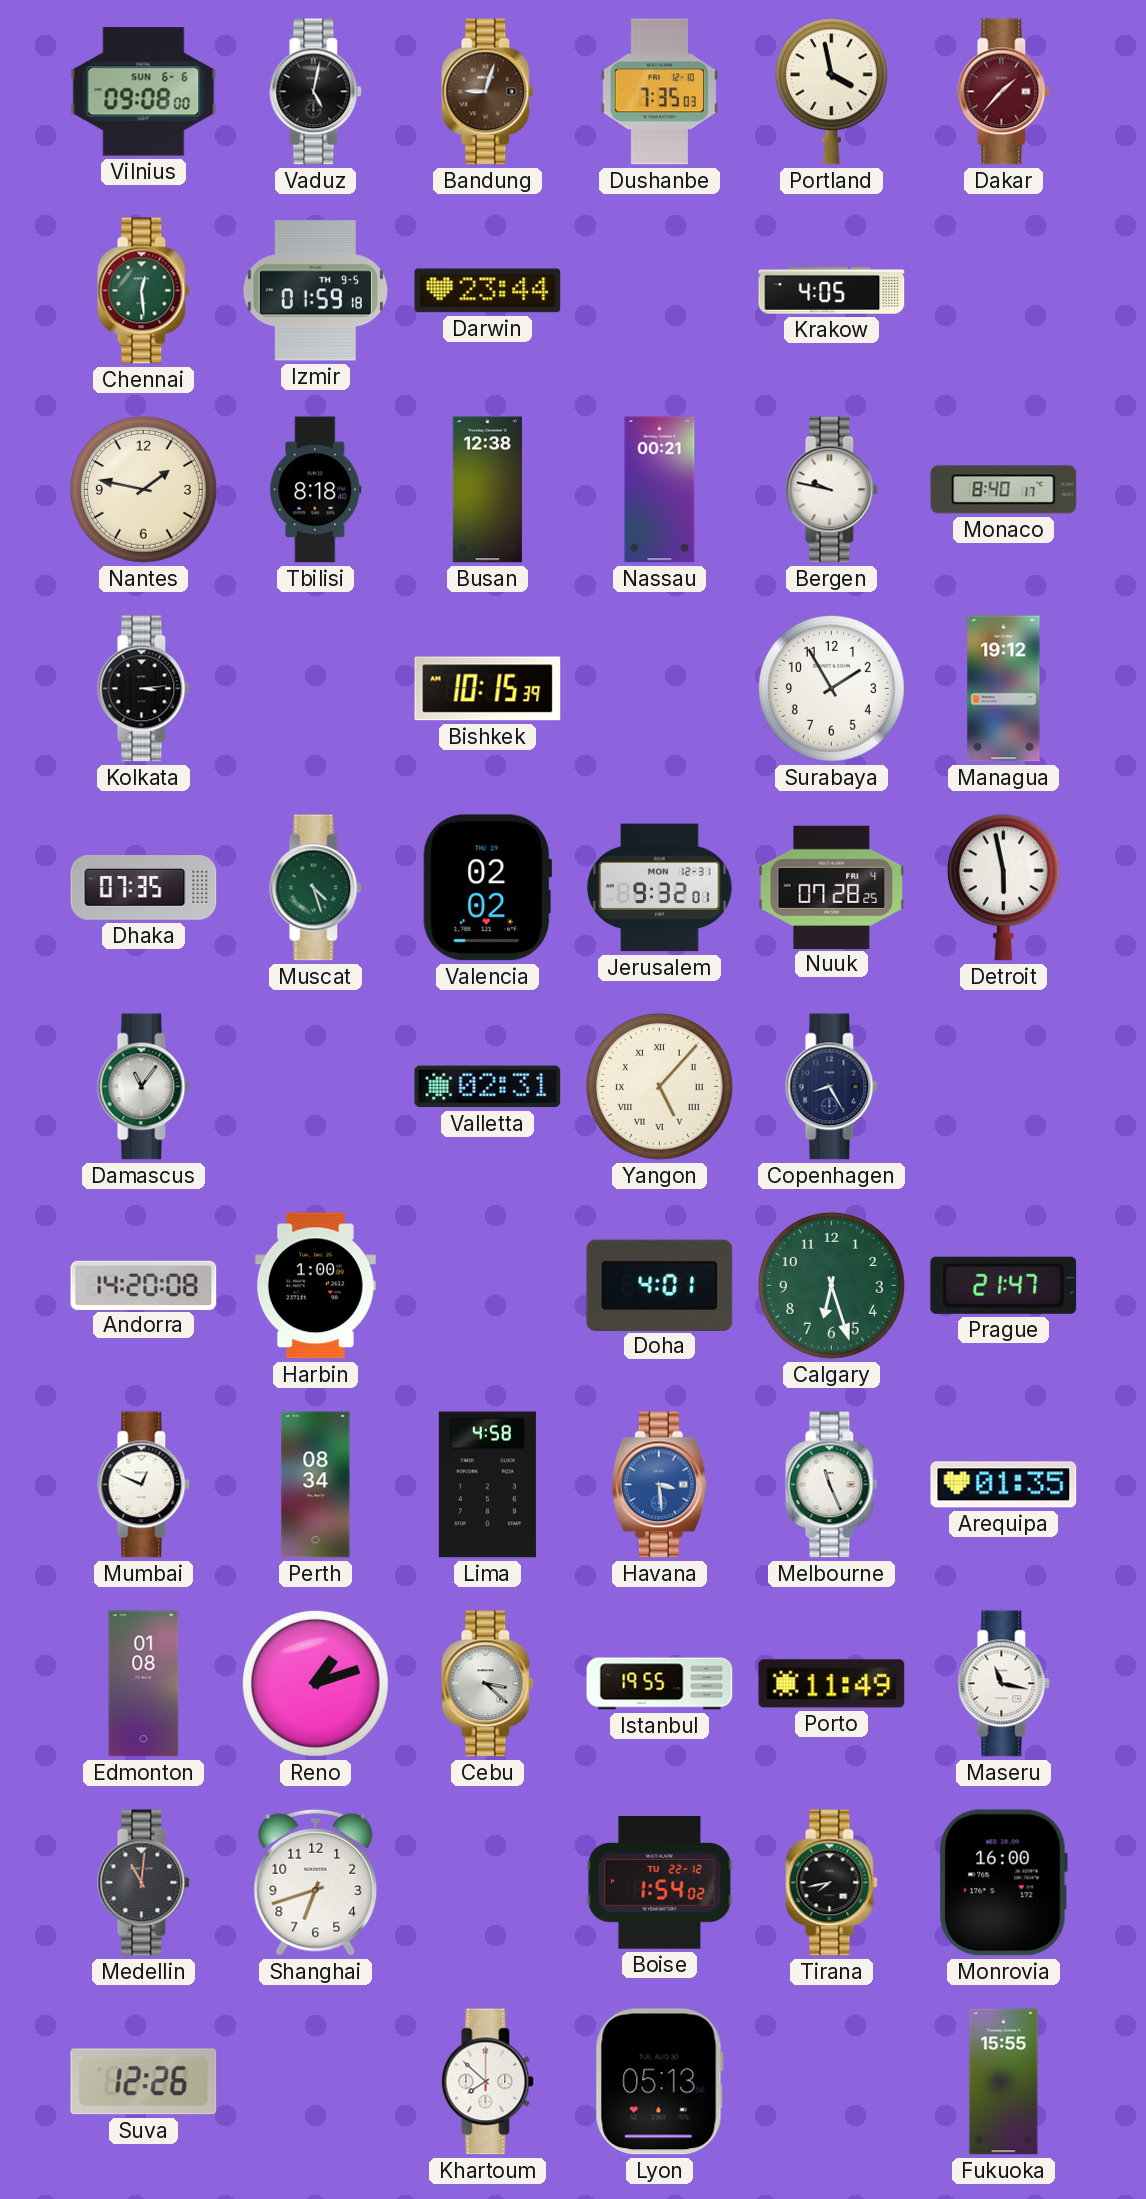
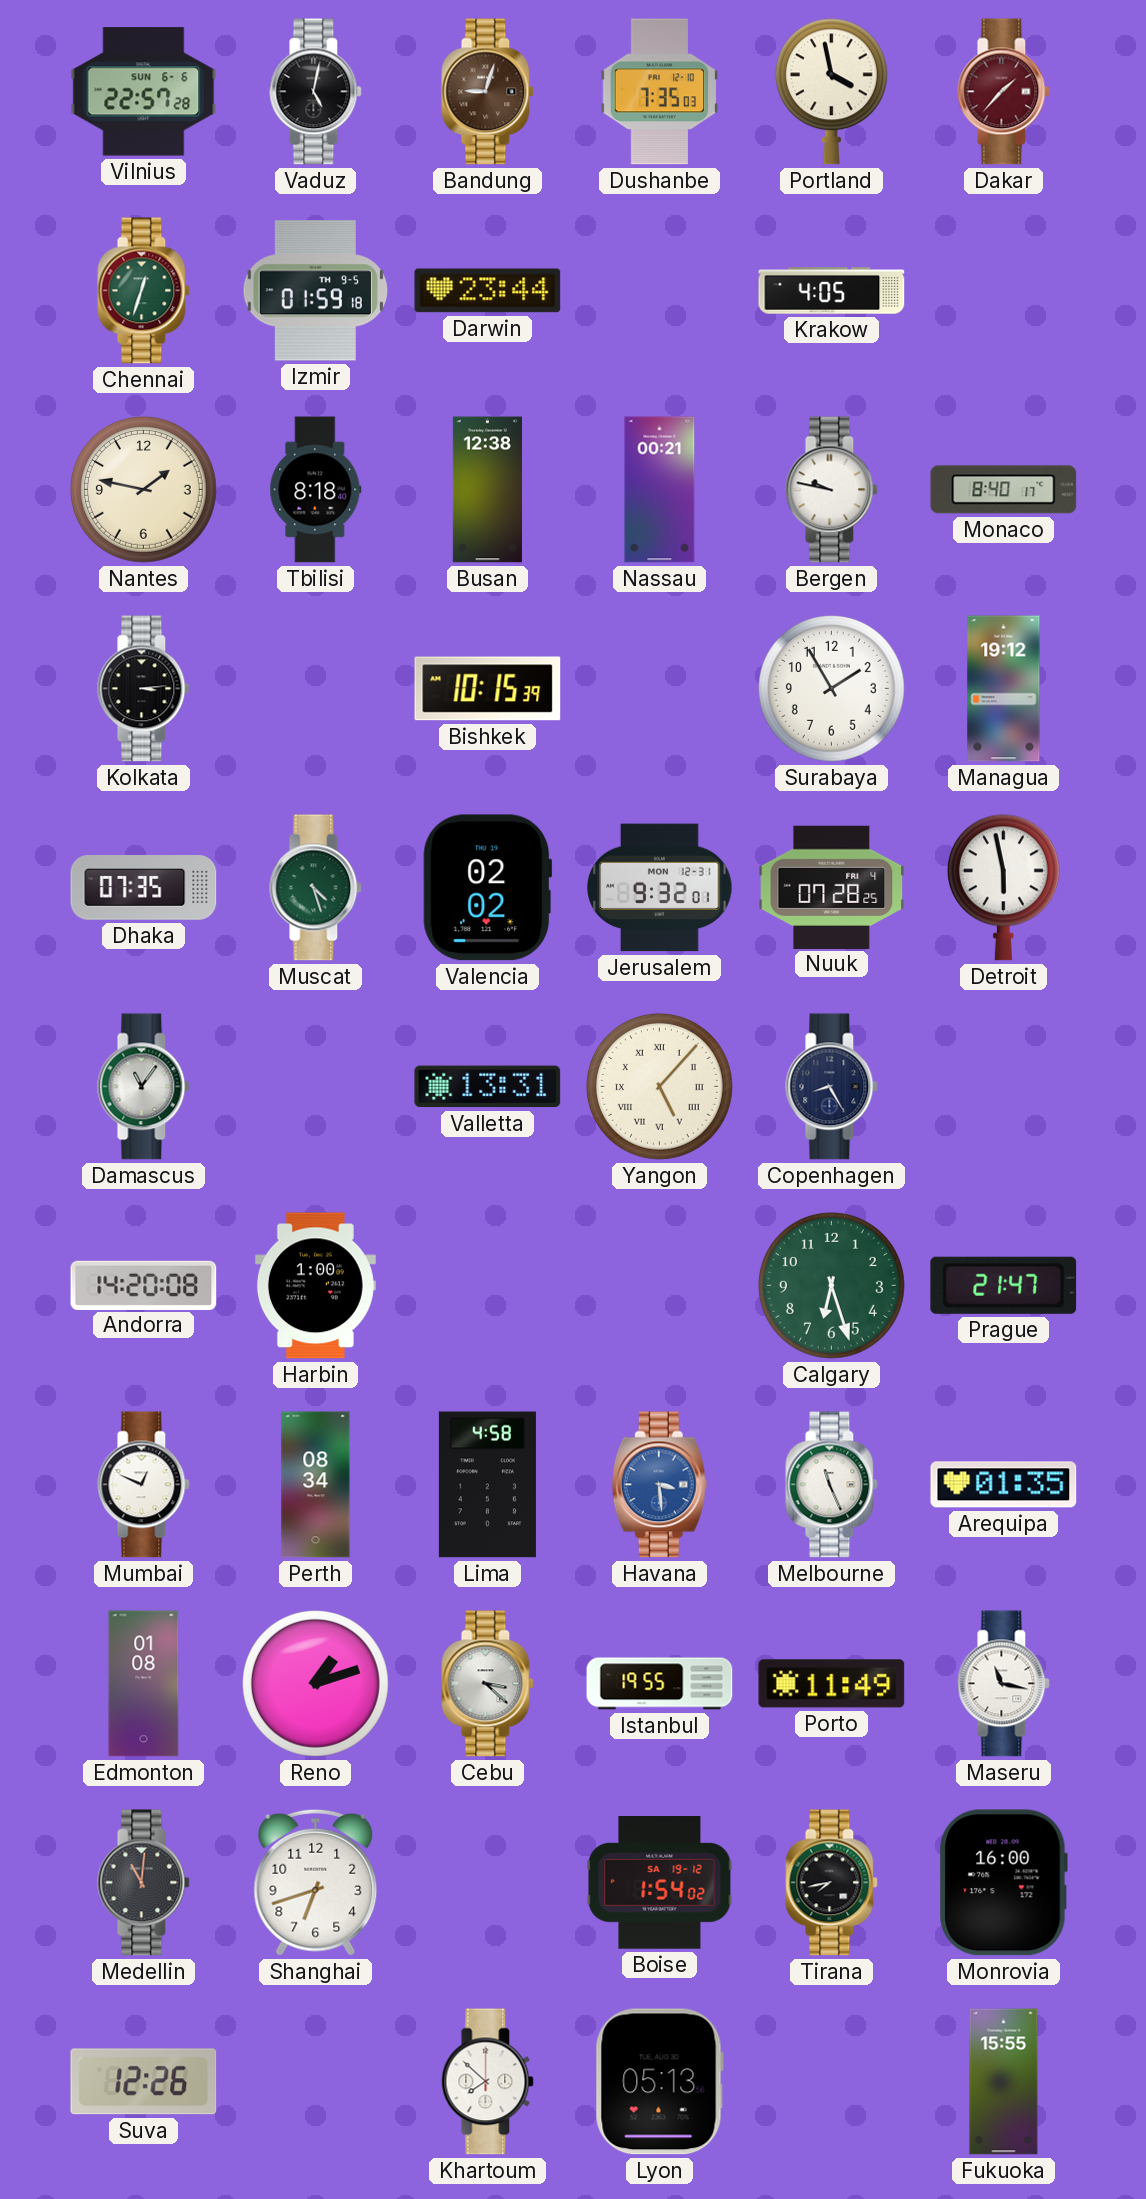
Vilnius: 09:08 -> 22:57
Chennai: 12:29 -> 12:33
Valletta: 02:31 -> 13:31
Doha: 4:01 -> none
Boise date: TU 22-12 -> SA 19-12
